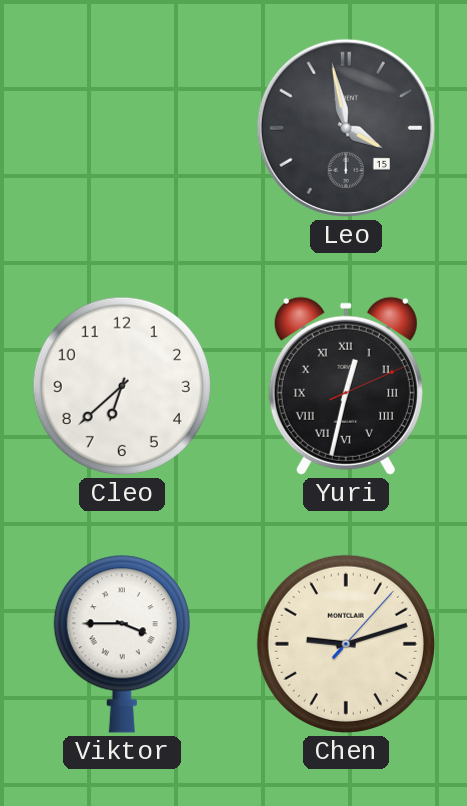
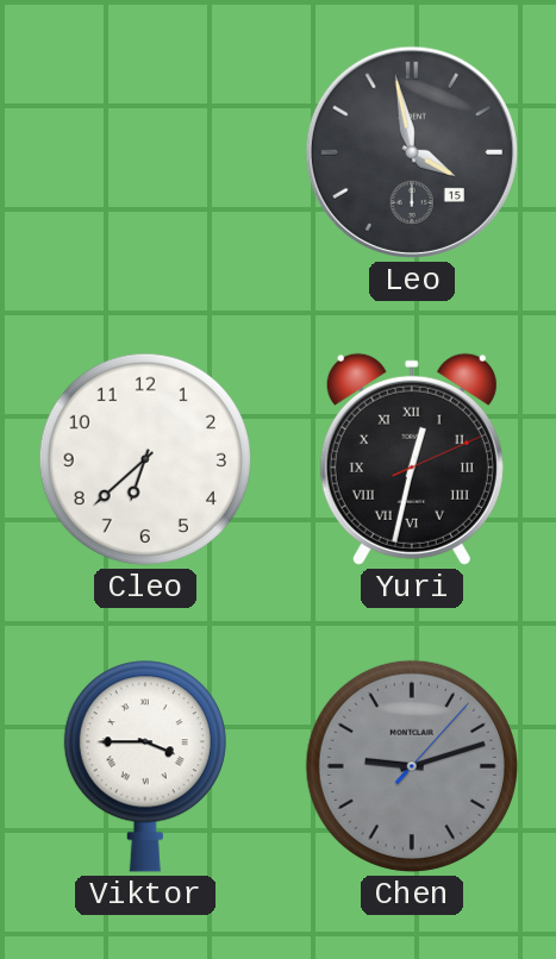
Chen dial: cream -> grey
